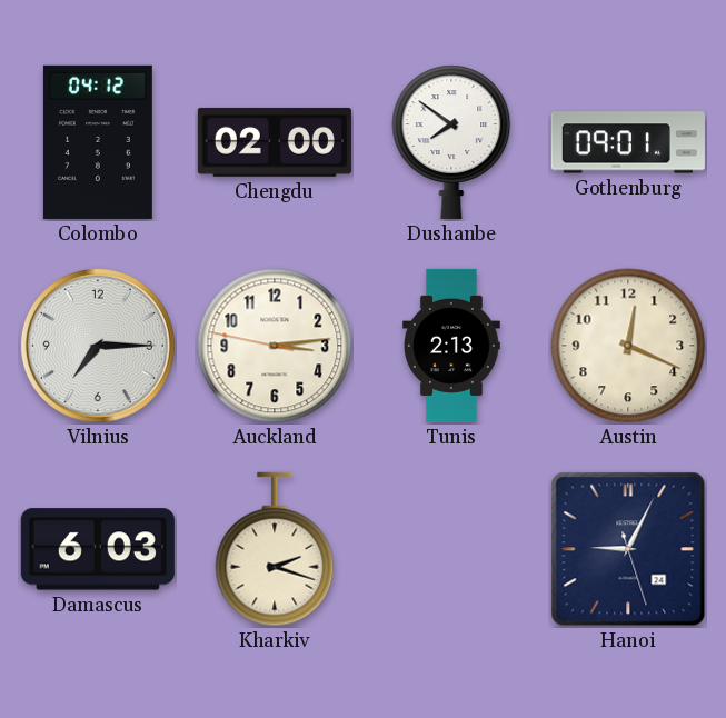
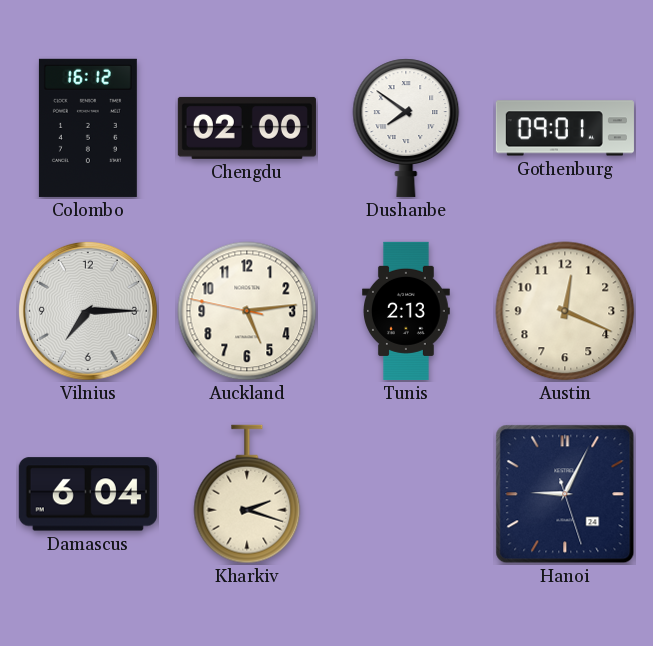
Colombo: 04:12 -> 16:12
Auckland: 3:13 -> 5:13
Damascus: 6:03 -> 6:04
